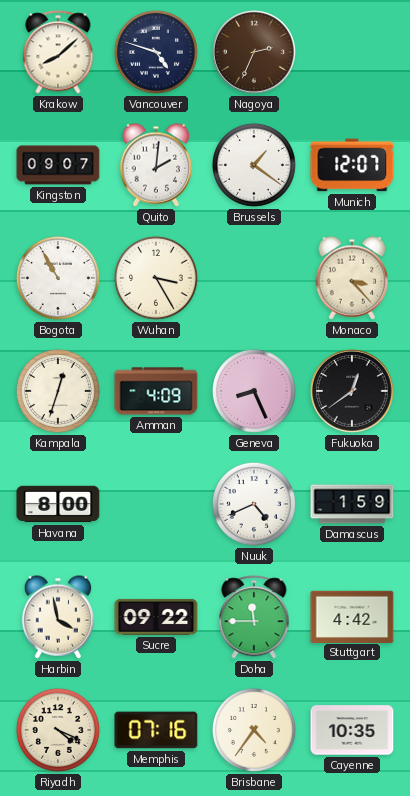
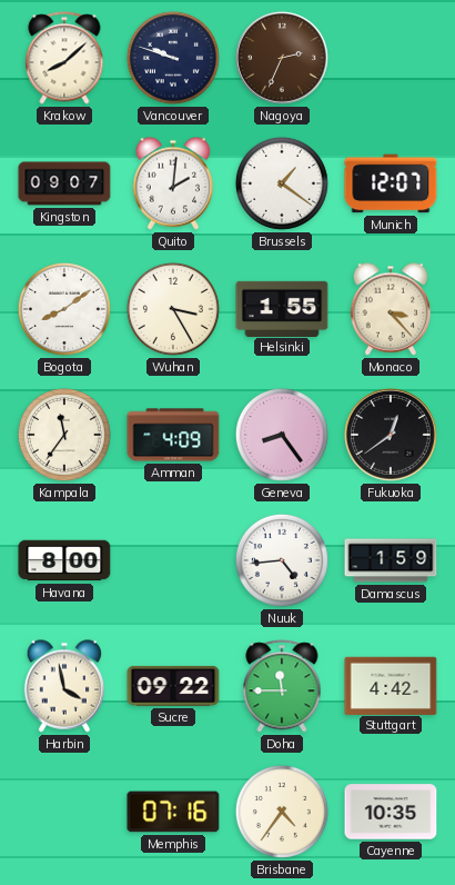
Vancouver: 4:48 -> 9:48
Bogota: 10:55 -> 8:09
Helsinki: none -> 1:55
Kampala: 12:33 -> 11:36
Geneva: 8:26 -> 8:24
Nuuk: 4:41 -> 4:44
Riyadh: 4:19 -> none
